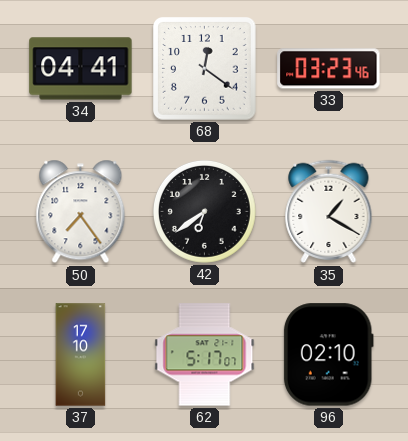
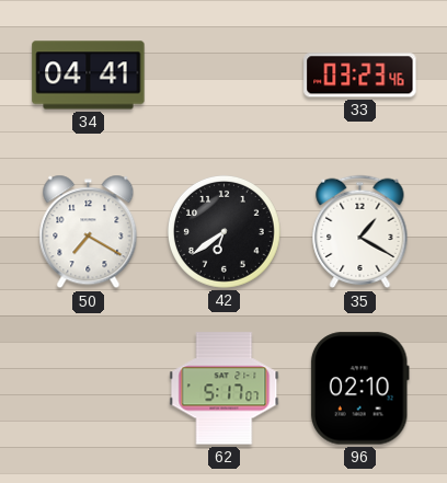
68: 12:21 -> none
50: 7:24 -> 7:20
37: 17:10 -> none
